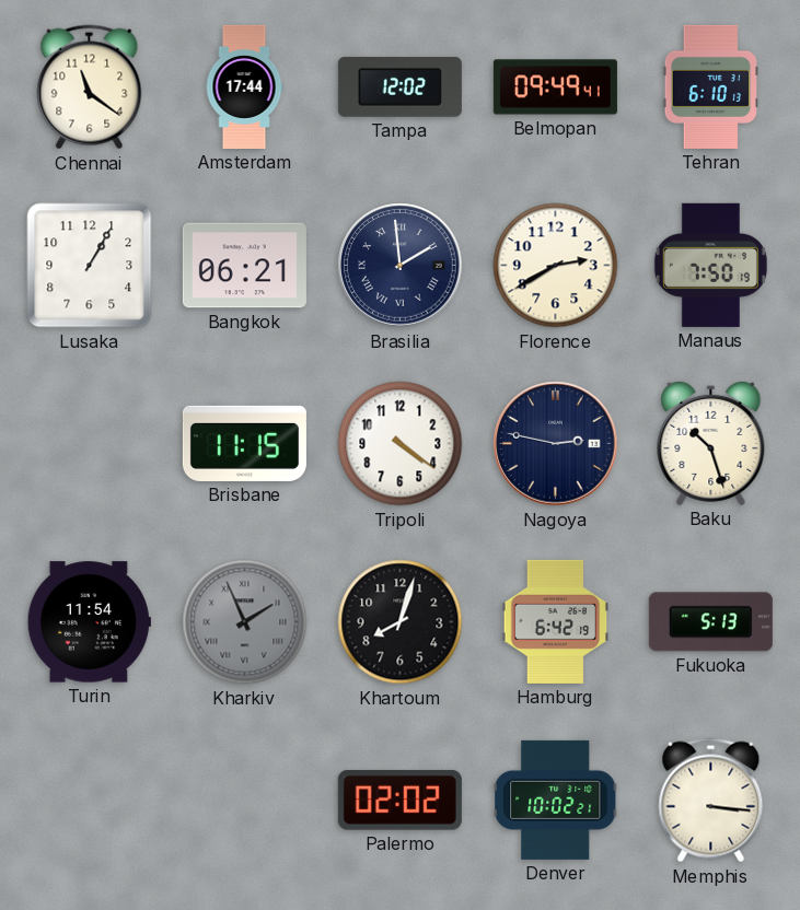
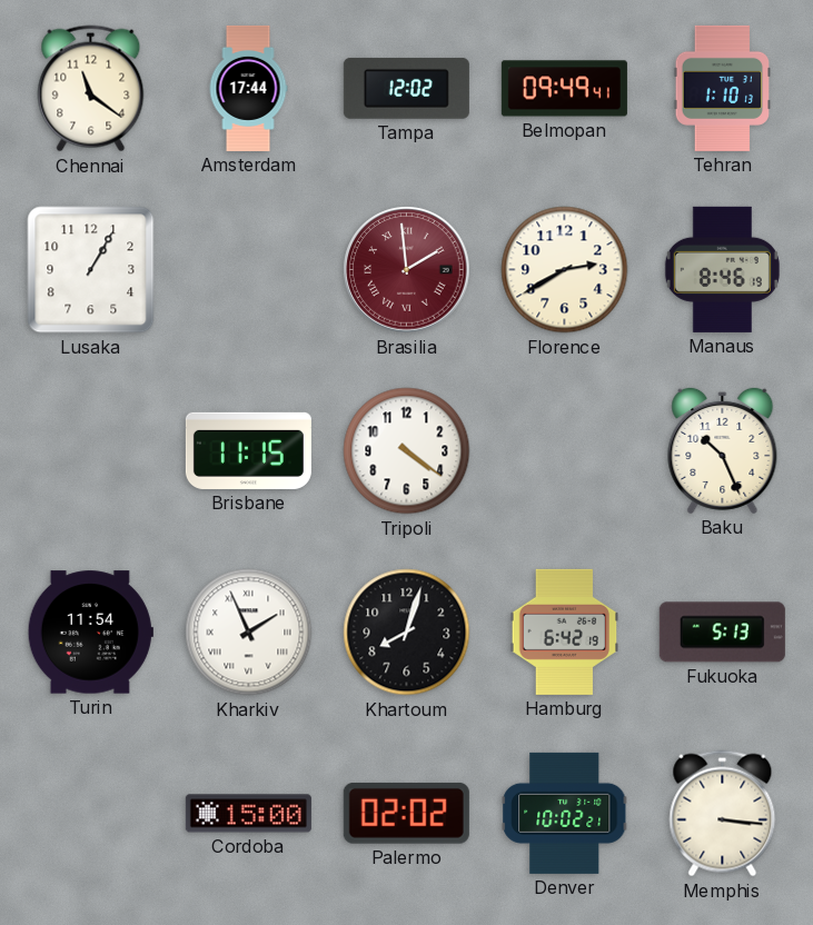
Tehran: 6:10 -> 1:10
Bangkok: 06:21 -> none
Brasilia dial: navy -> burgundy
Manaus: 7:50 -> 8:46
Nagoya: 2:47 -> none
Baku: 10:27 -> 10:26
Kharkiv dial: grey -> white
Cordoba: none -> 15:00
